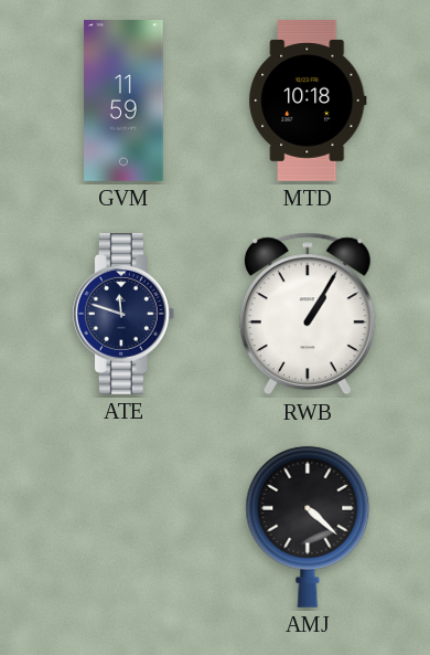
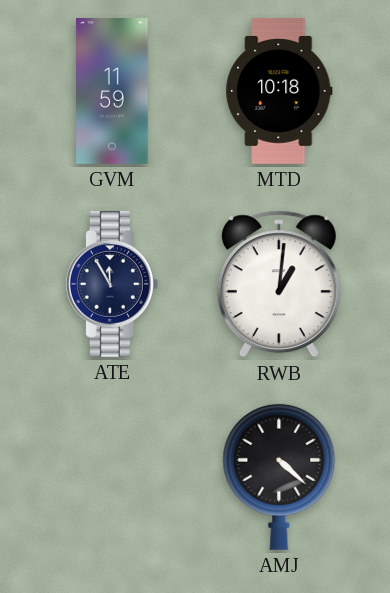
ATE: 11:48 -> 11:55
RWB: 1:05 -> 1:01
